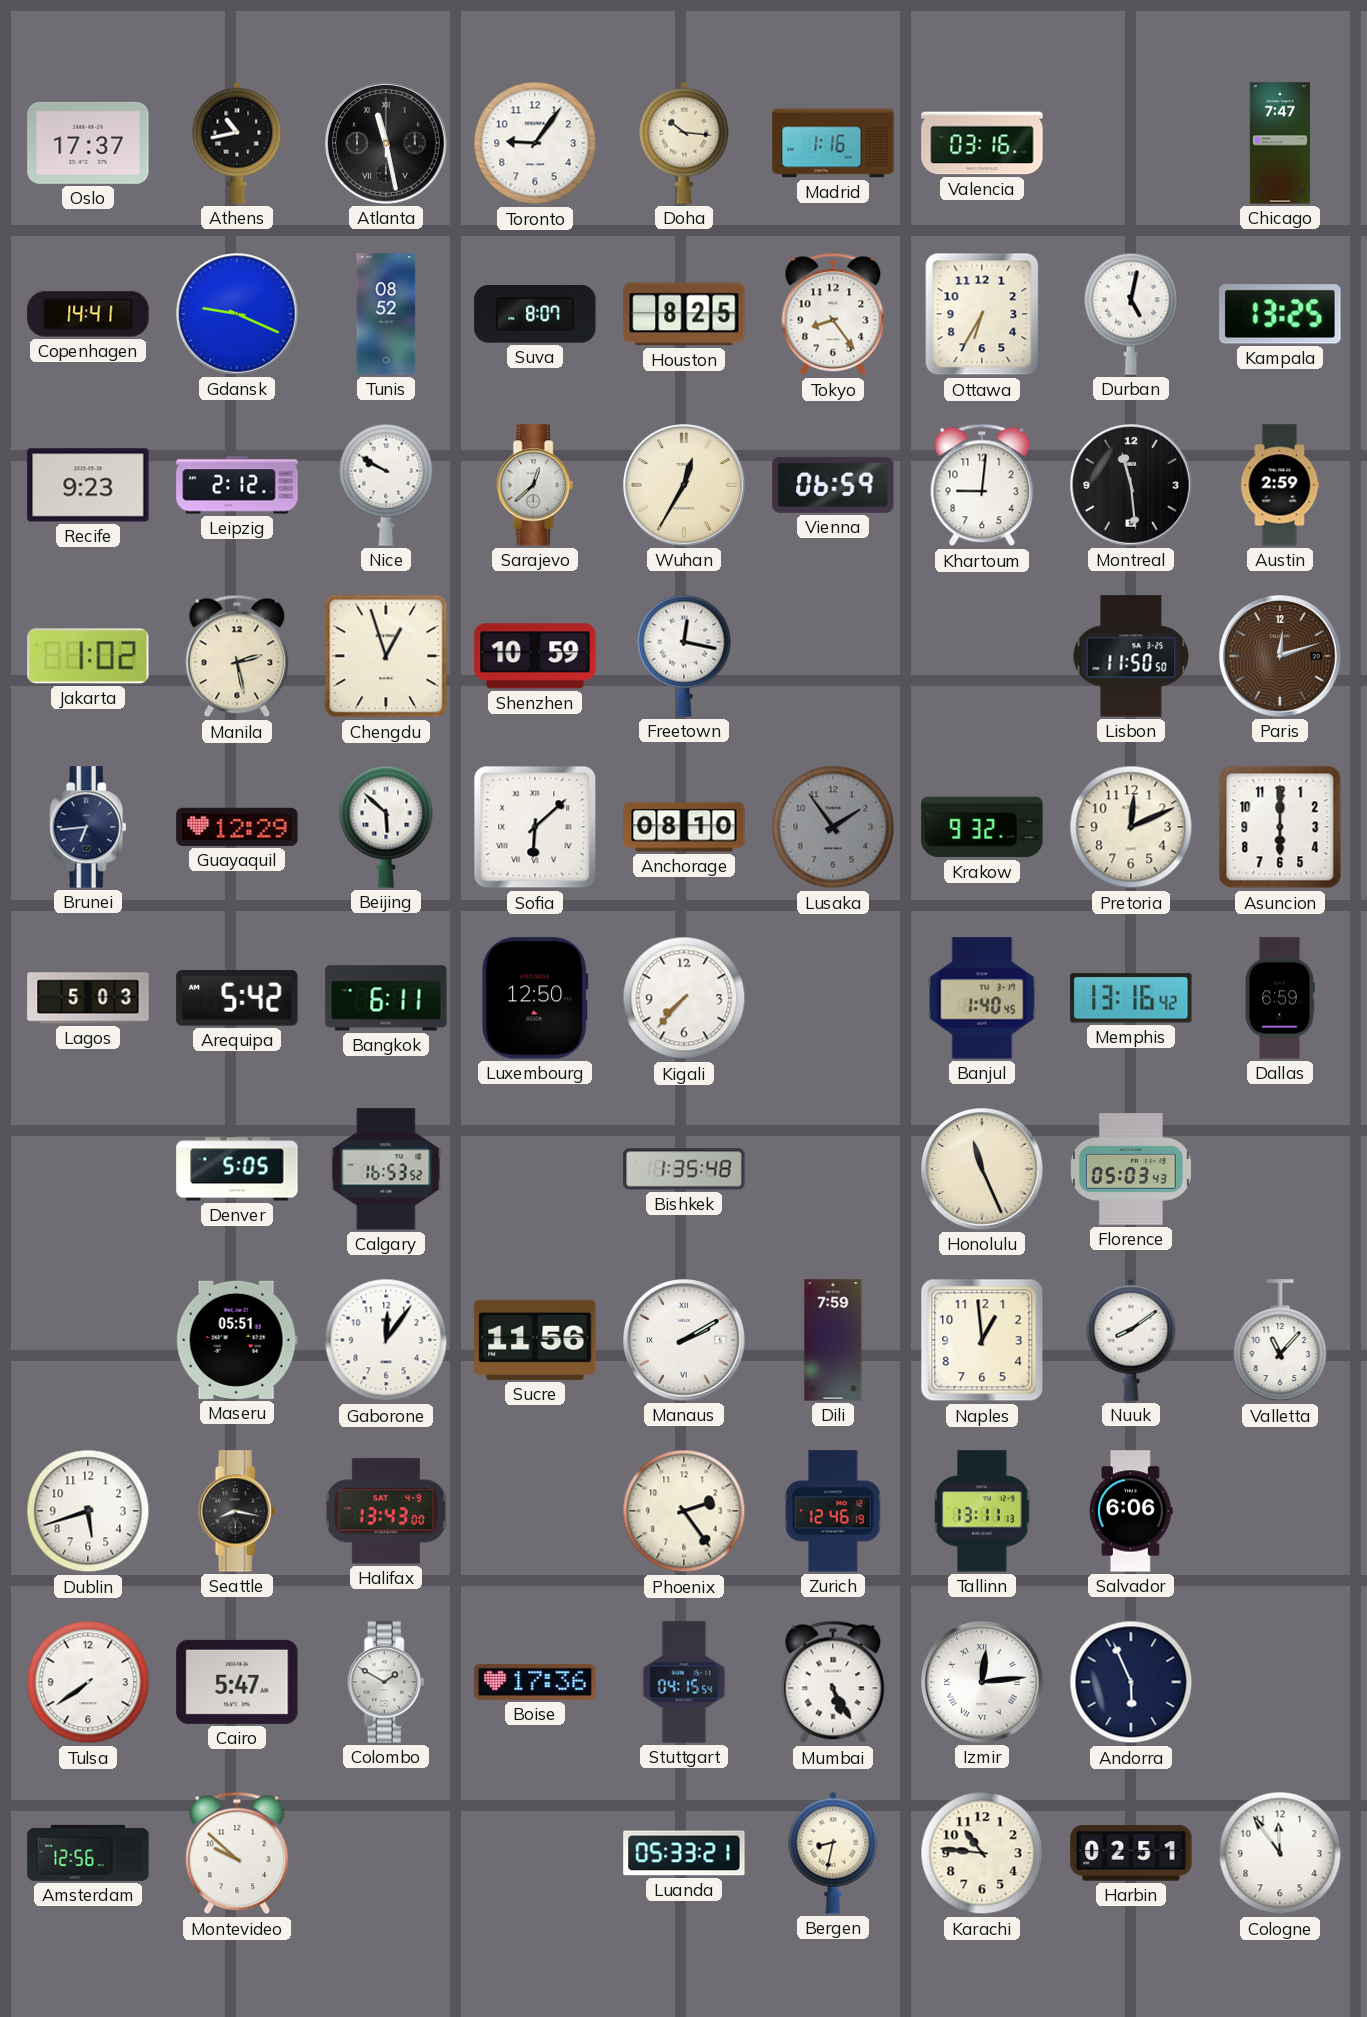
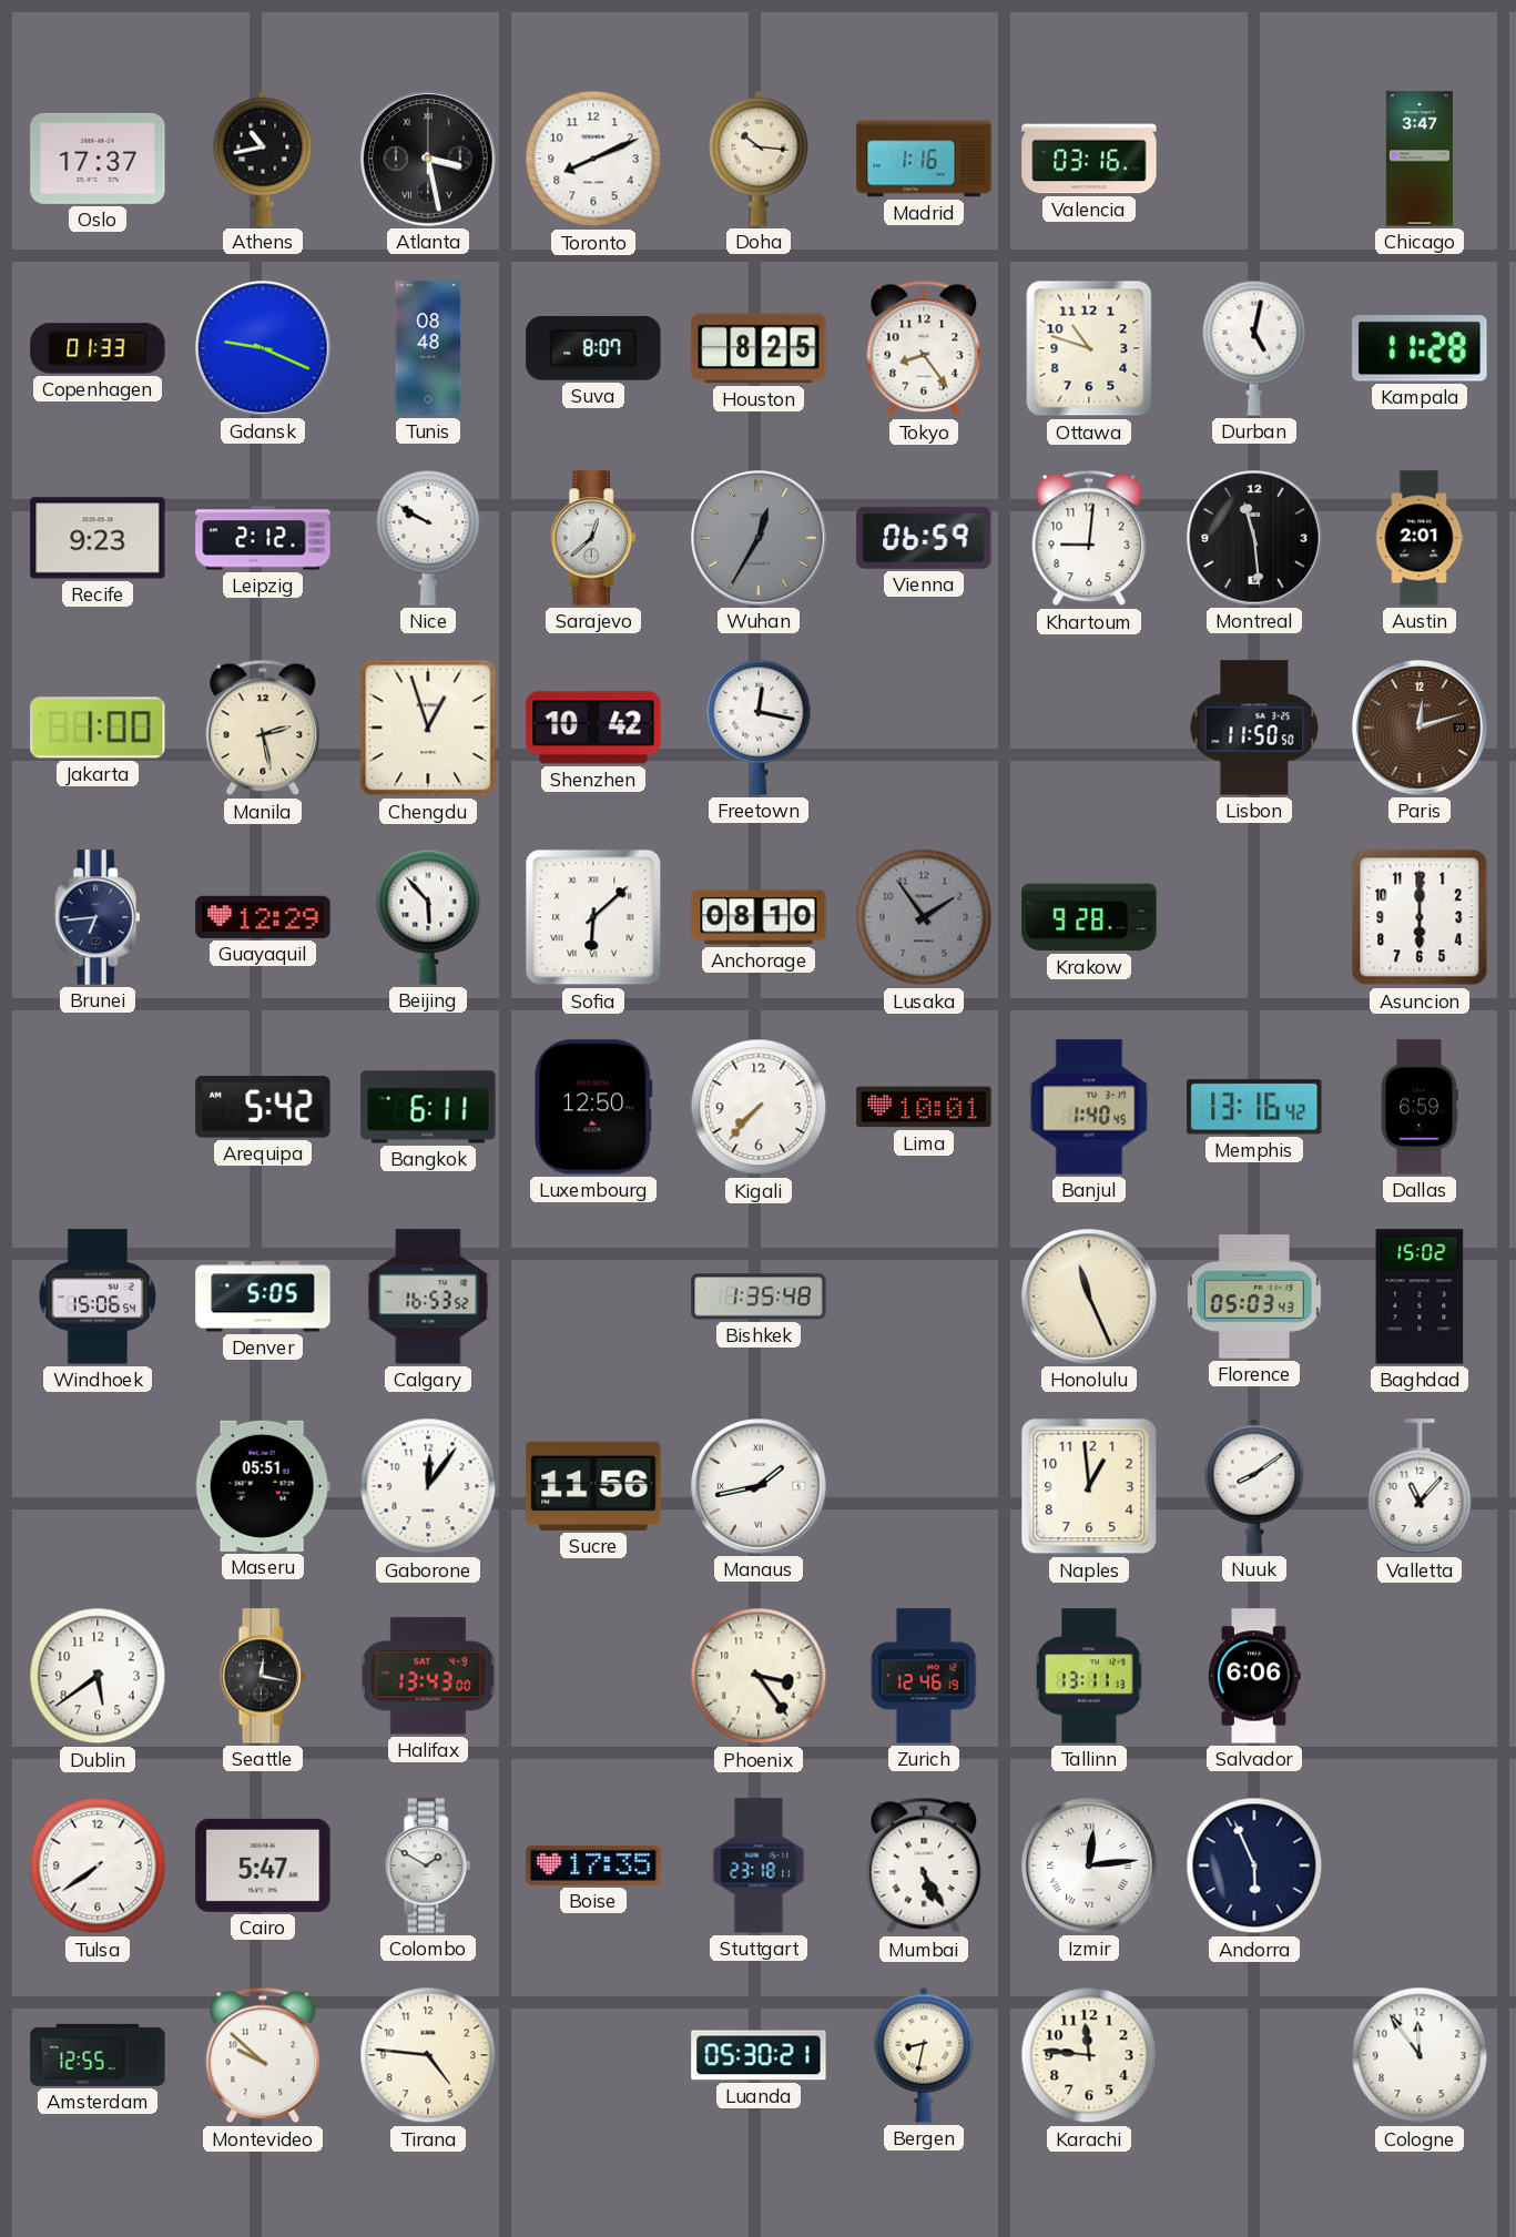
Atlanta: 11:28 -> 3:28
Toronto: 9:06 -> 8:11
Chicago: 7:47 -> 3:47
Copenhagen: 14:41 -> 01:33
Tunis: 08:52 -> 08:48
Ottawa: 6:35 -> 10:48
Kampala: 13:25 -> 11:28
Wuhan dial: cream -> grey
Austin: 2:59 -> 2:01
Jakarta: 1:02 -> 1:00
Shenzhen: 10:59 -> 10:42
Beijing: 5:52 -> 5:53
Krakow: 9:32 -> 9:28
Pretoria: 12:11 -> none
Lagos: 5:03 -> none
Lima: none -> 10:01
Windhoek: none -> 15:06
Baghdad: none -> 15:02
Manaus: 2:10 -> 1:43
Dili: 7:59 -> none
Dublin: 5:42 -> 5:39
Seattle: 8:17 -> 12:17
Phoenix: 2:24 -> 3:24
Boise: 17:36 -> 17:35
Stuttgart: 04:15 -> 23:18
Amsterdam: 12:56 -> 12:55
Tirana: none -> 4:46
Luanda: 05:33 -> 05:30
Karachi: 10:46 -> 11:46
Harbin: 02:51 -> none
